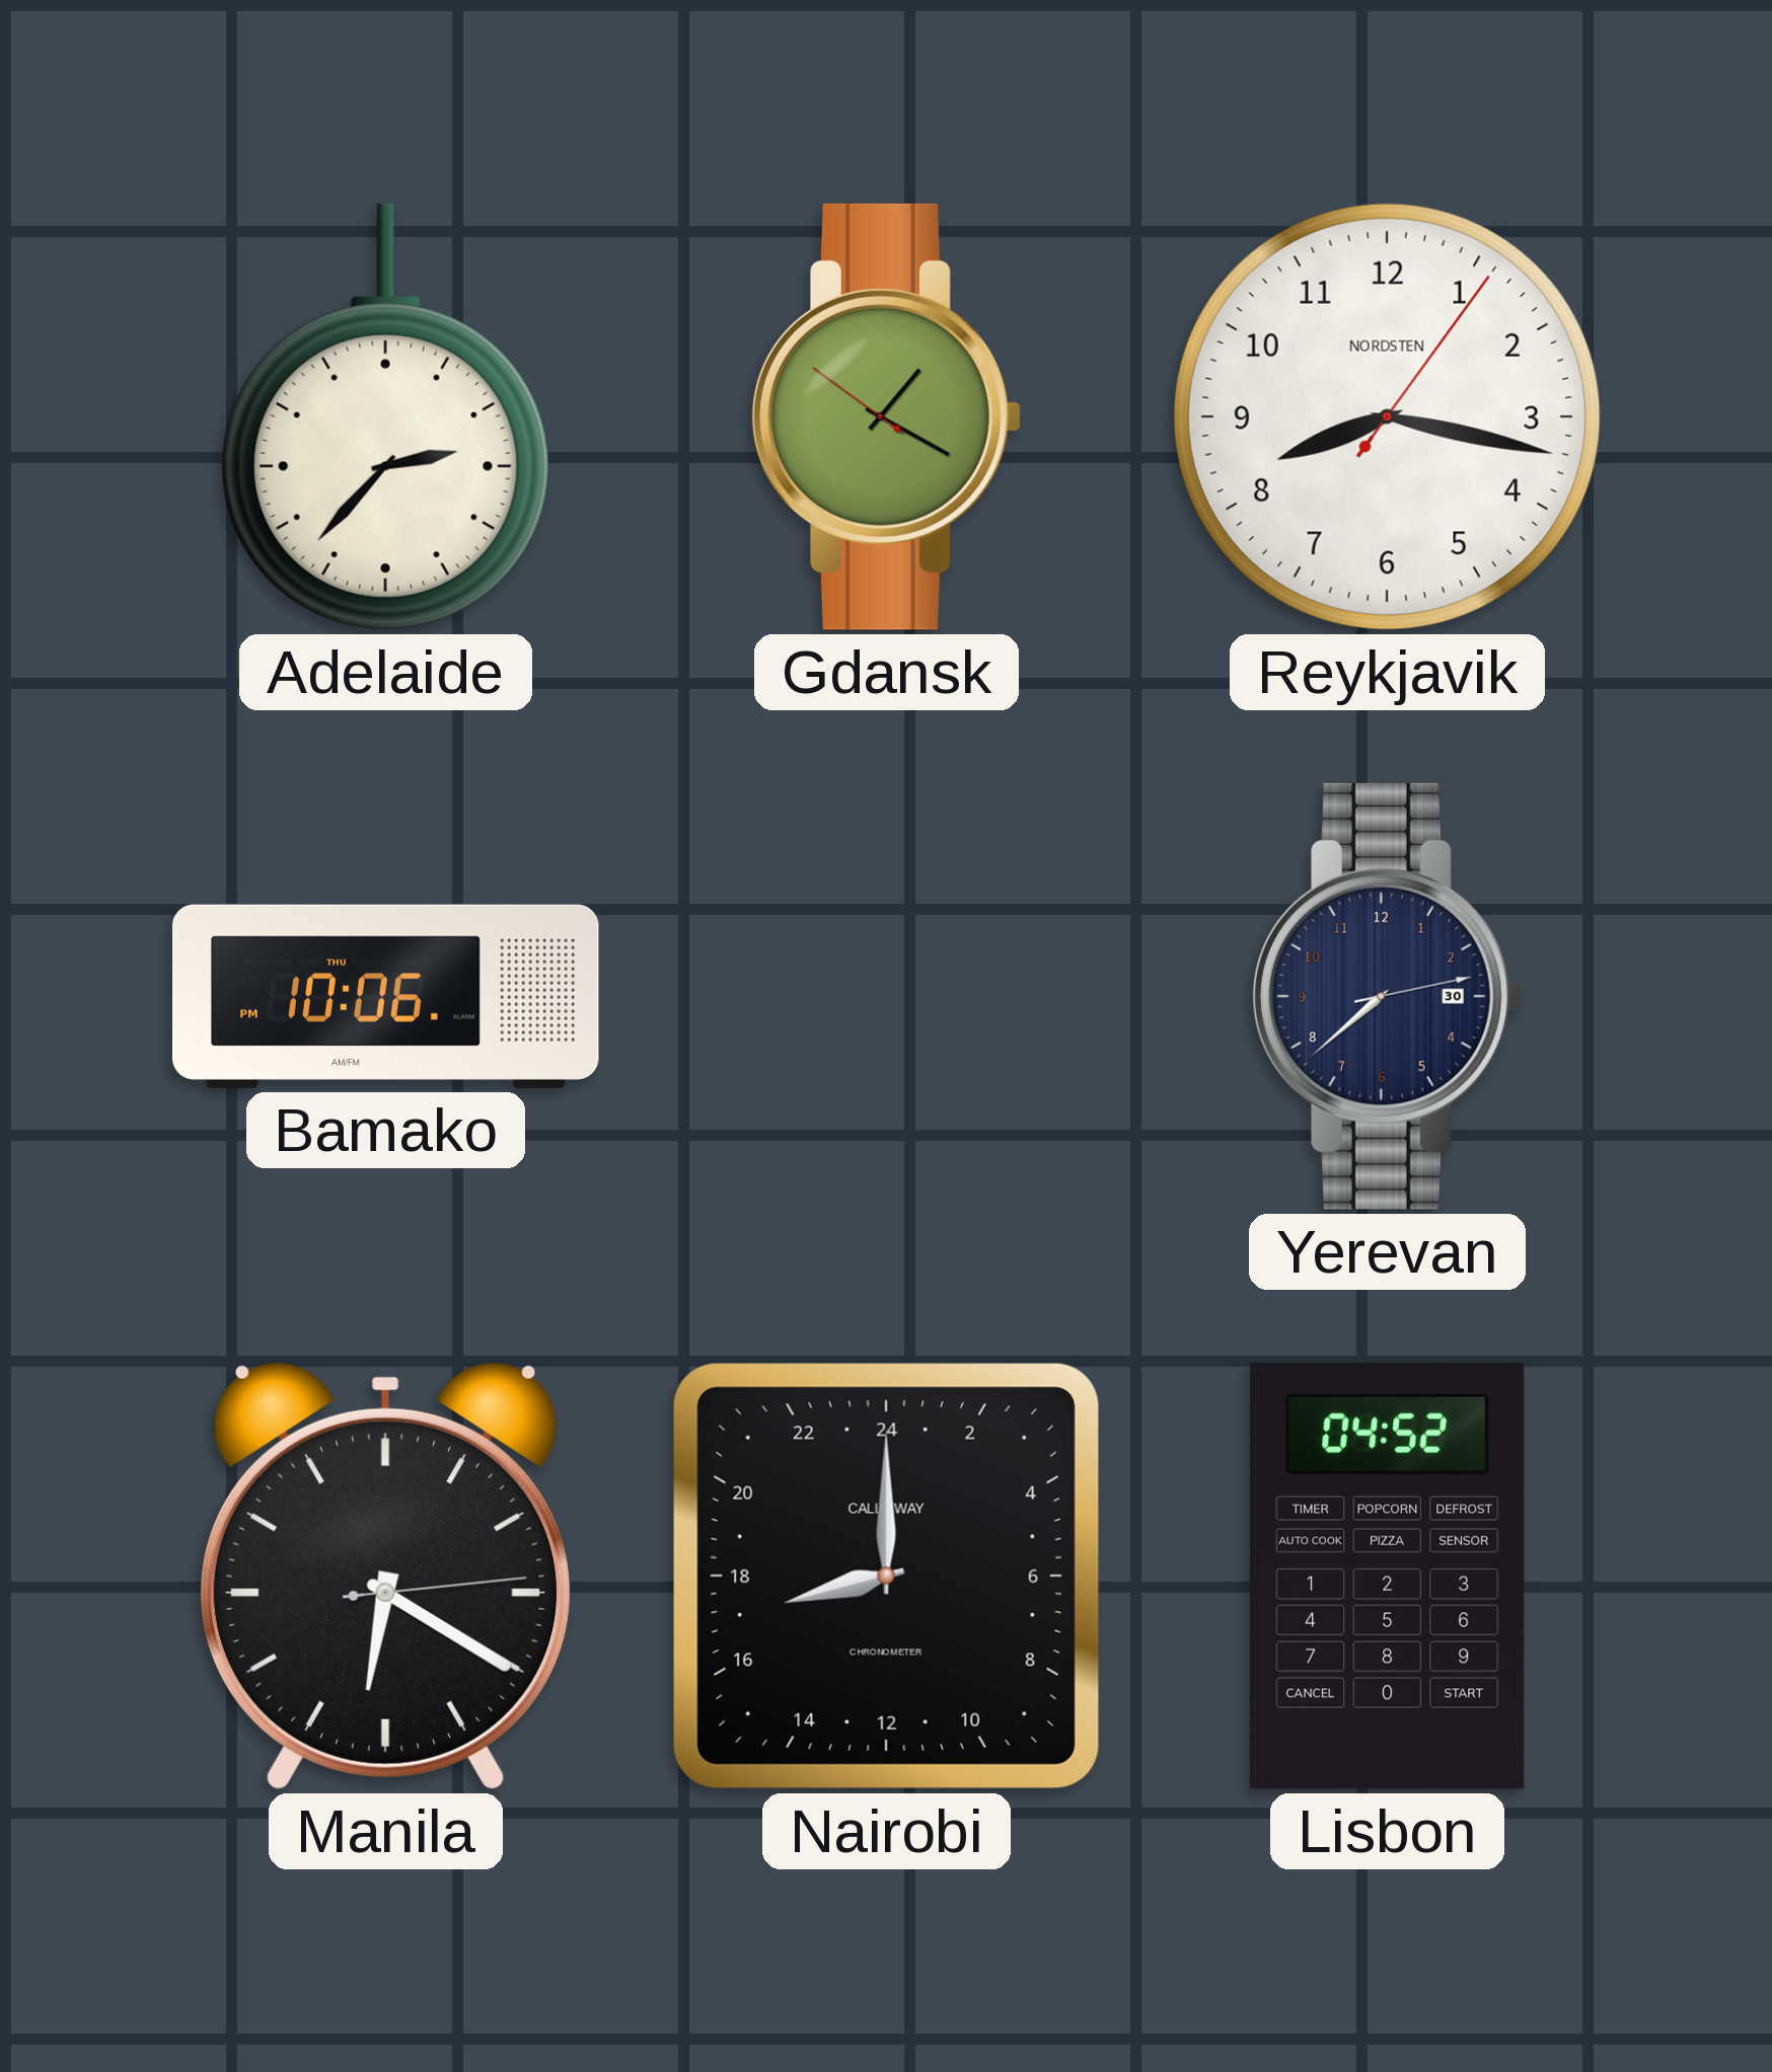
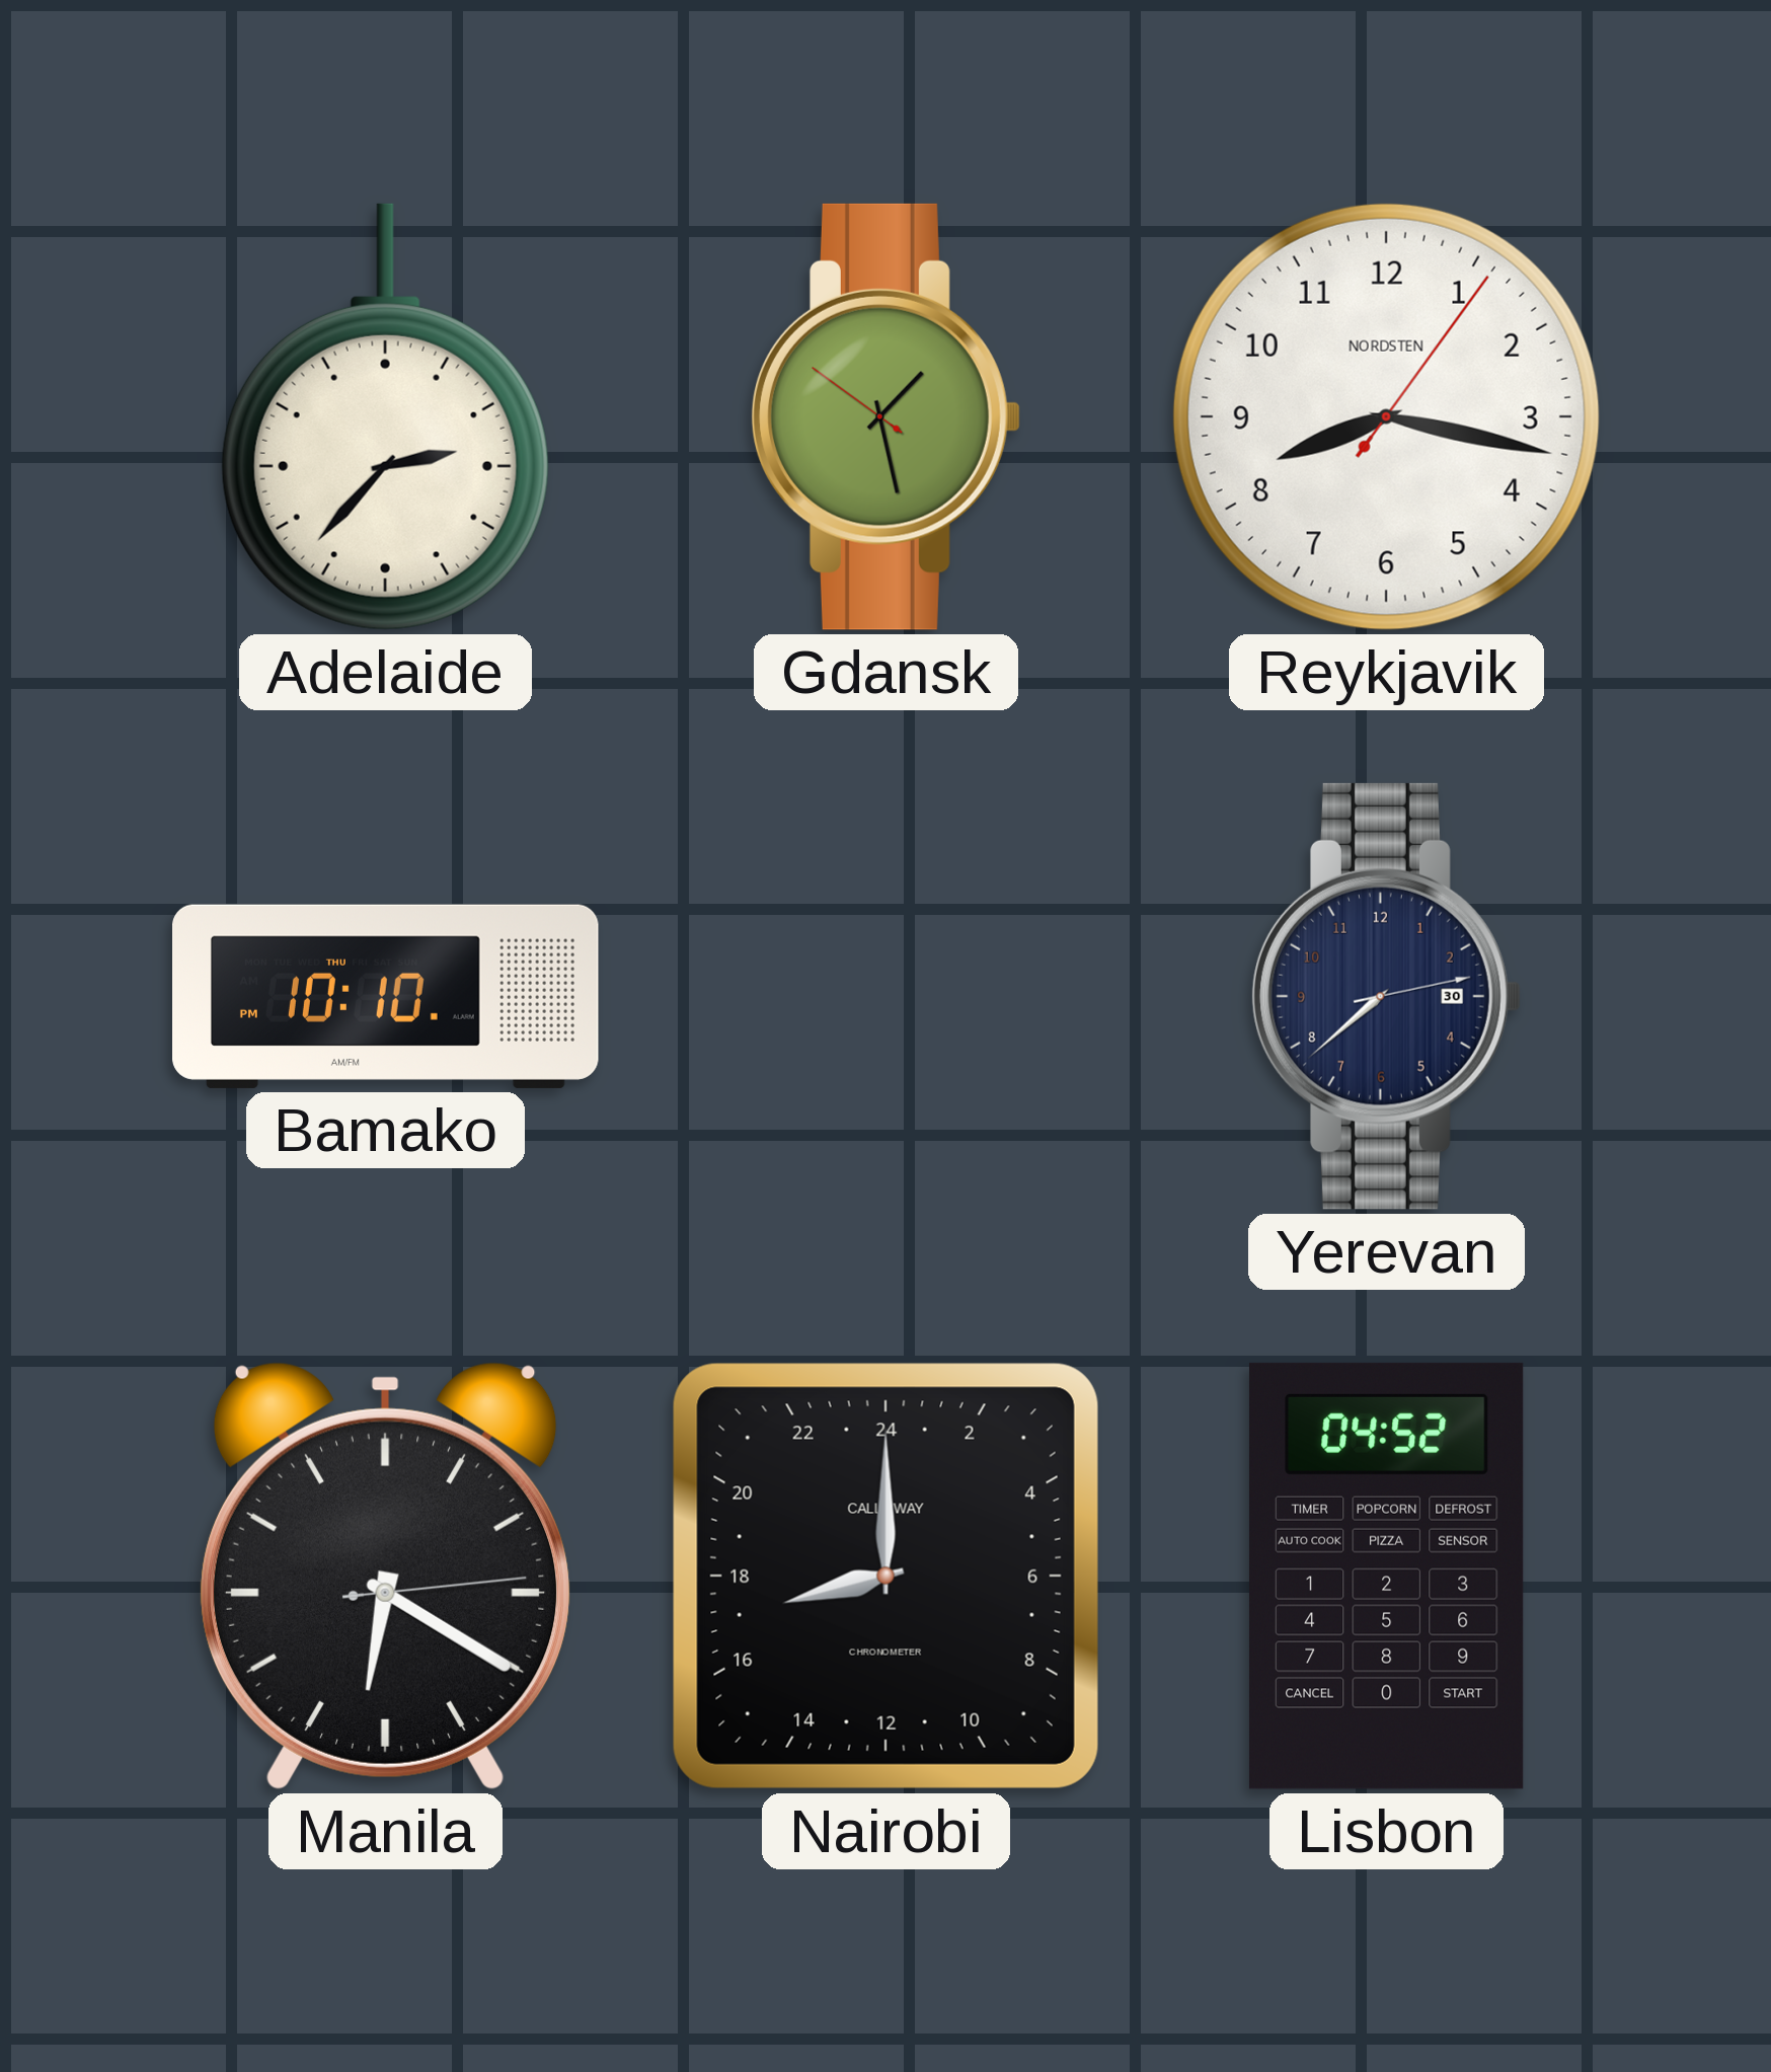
Gdansk: 1:19 -> 1:27
Bamako: 10:06 -> 10:10
